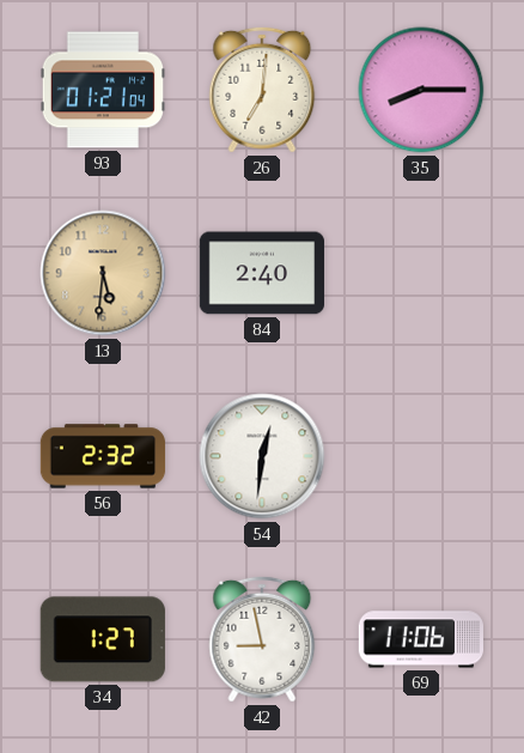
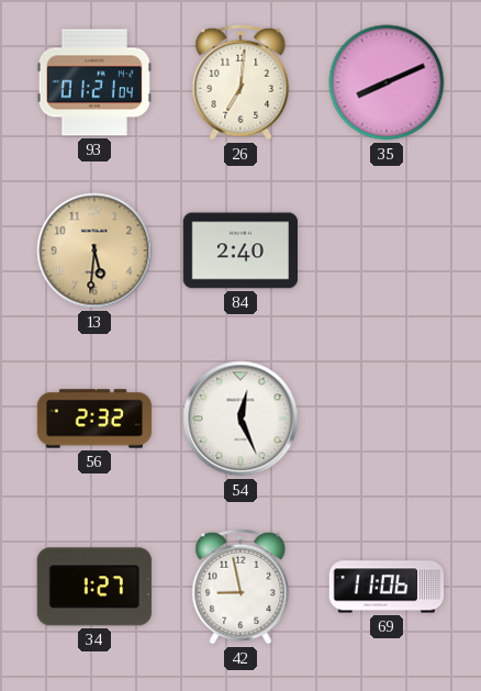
35: 8:15 -> 8:11
54: 12:31 -> 12:26
